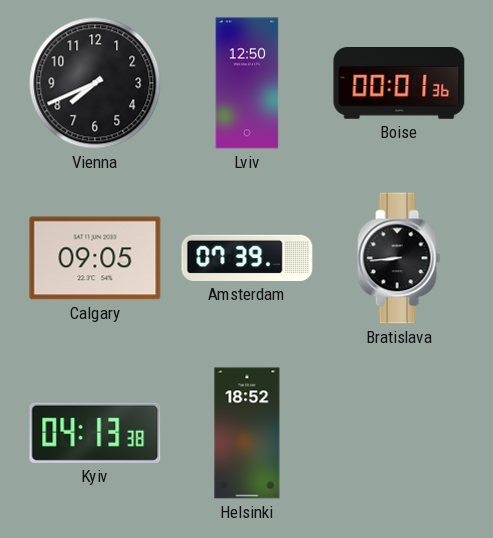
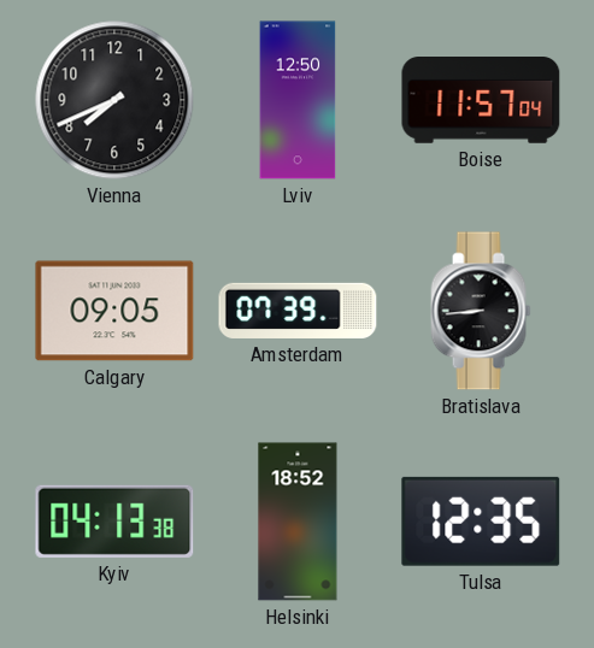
Boise: 00:01 -> 11:57
Tulsa: none -> 12:35
